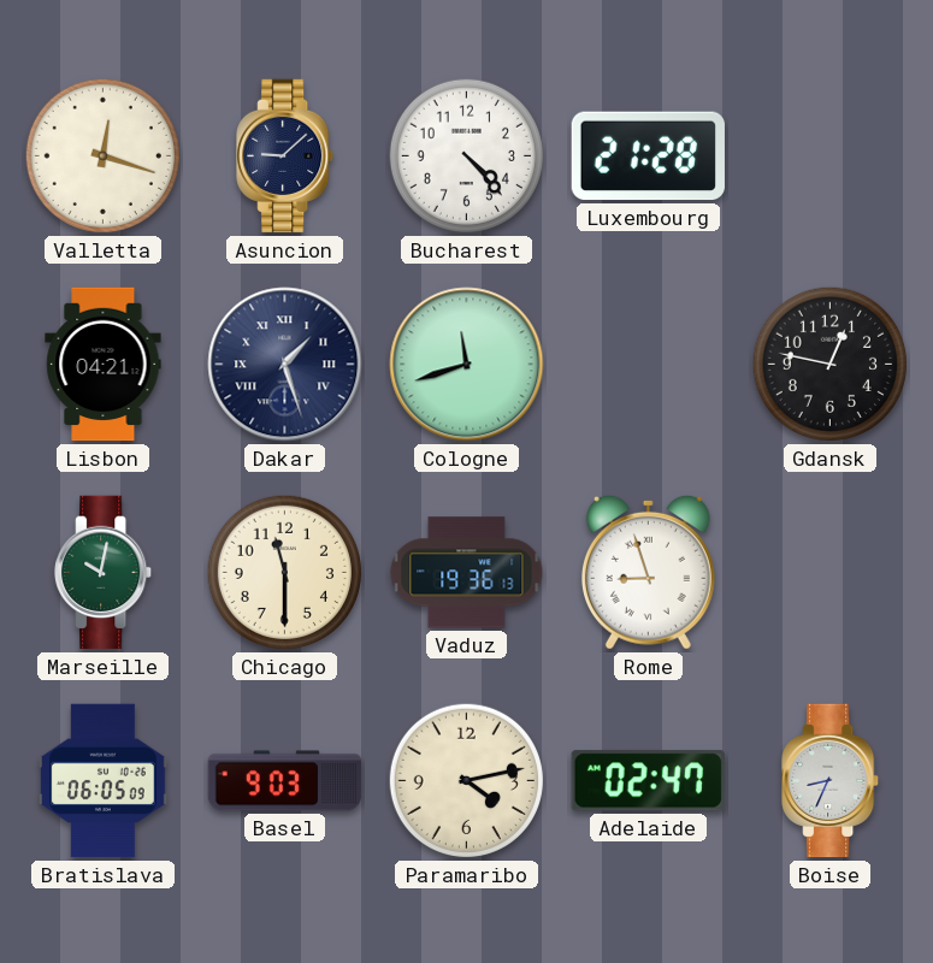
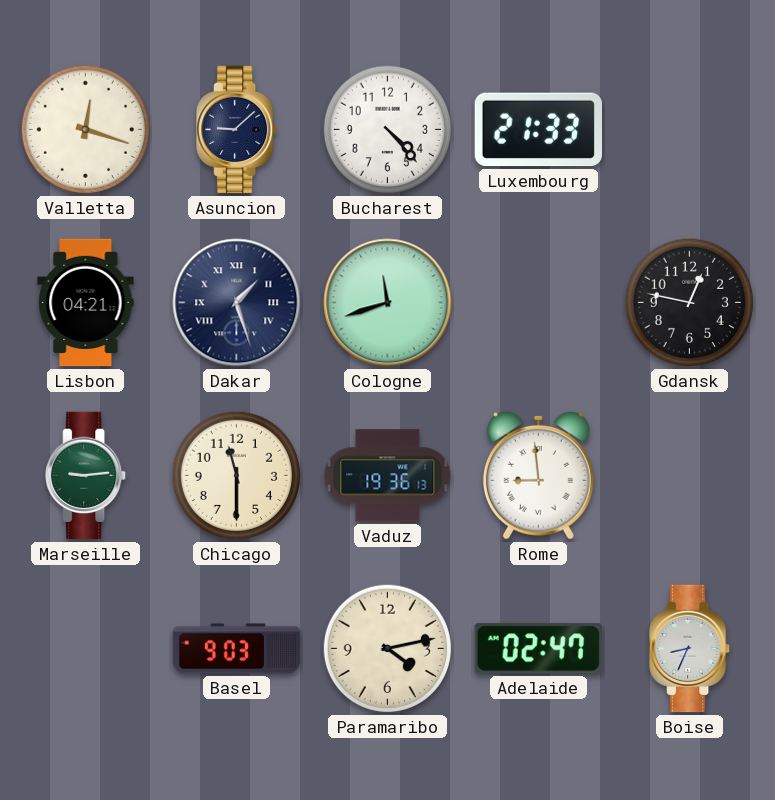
Luxembourg: 21:28 -> 21:33
Marseille: 10:02 -> 9:14
Rome: 8:57 -> 8:59
Bratislava: 06:05 -> none
